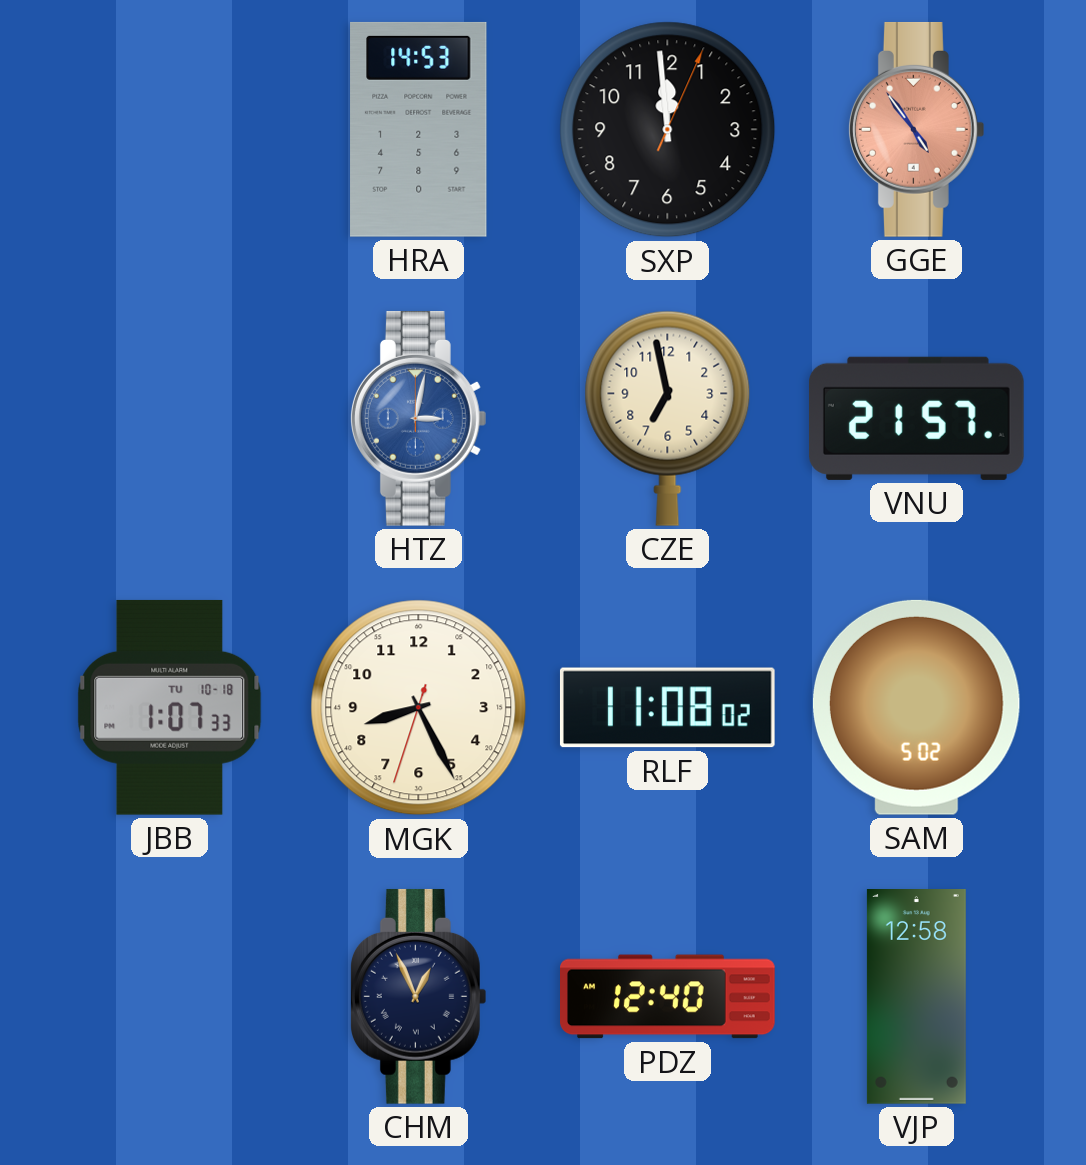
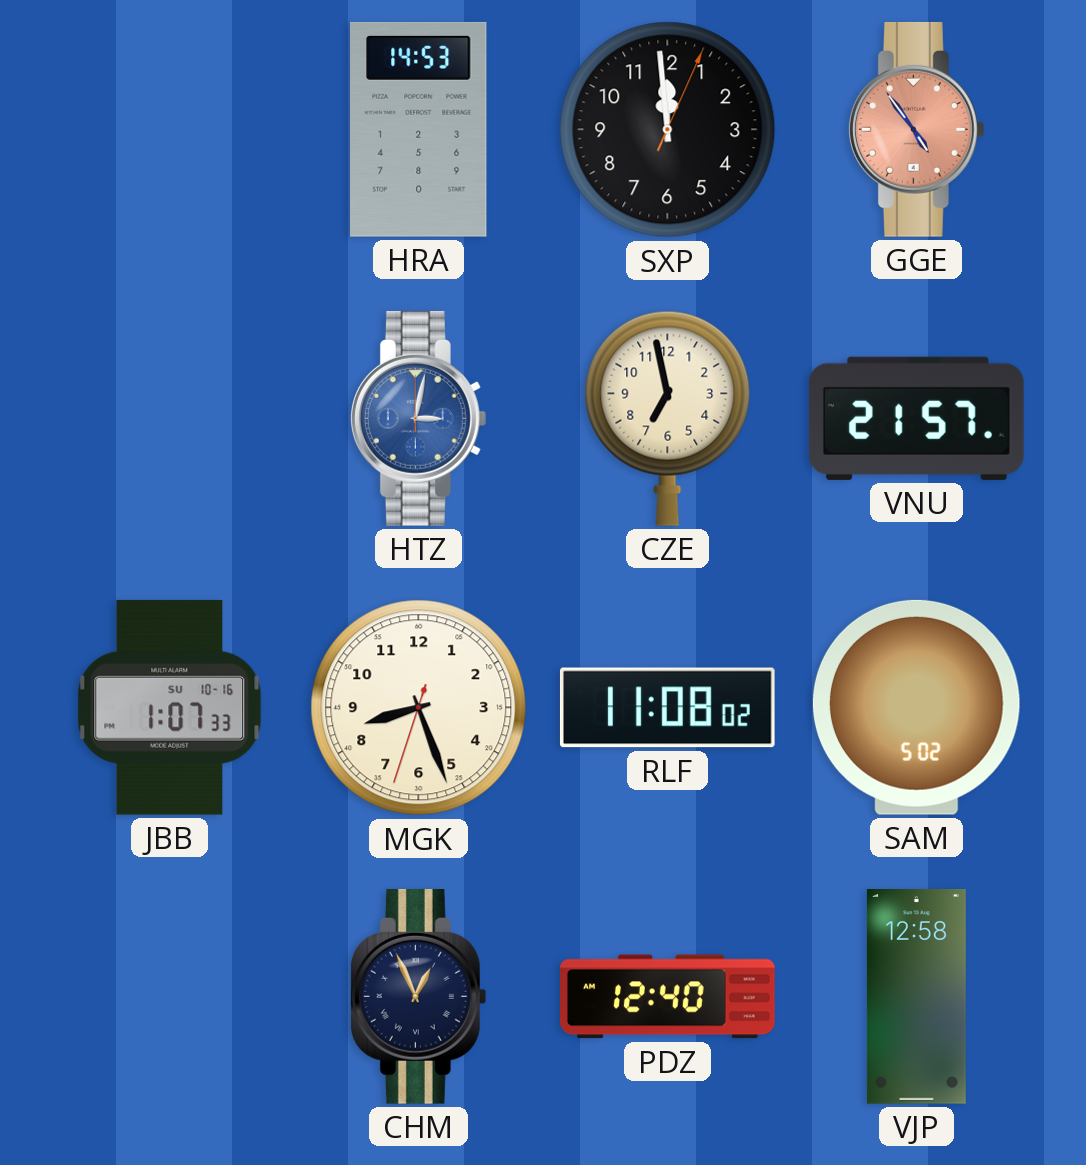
JBB date: TU 10-18 -> SU 10-16
MGK: 8:25 -> 8:26
